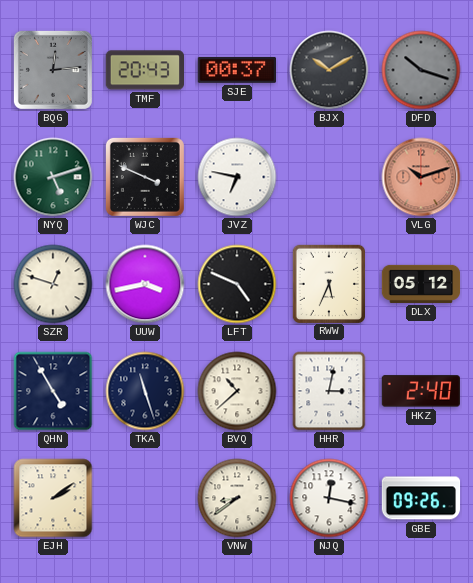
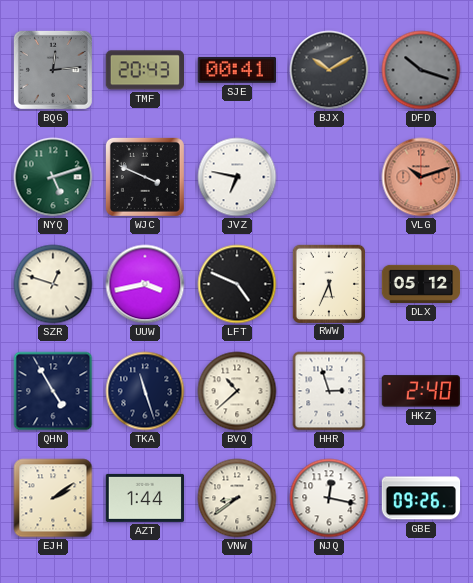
SJE: 00:37 -> 00:41
HHR: 3:02 -> 2:57
AZT: none -> 1:44
